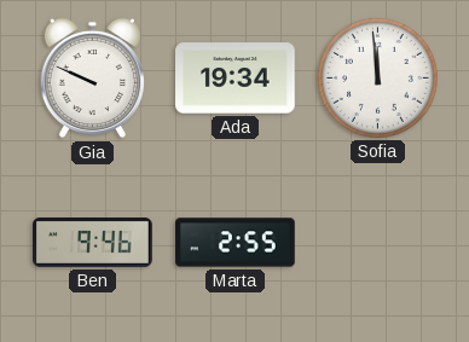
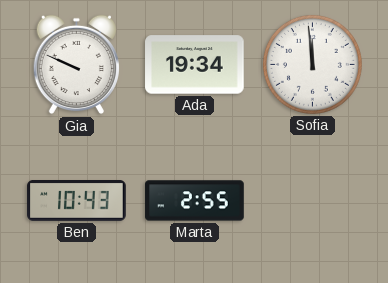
Ben: 9:46 -> 10:43
